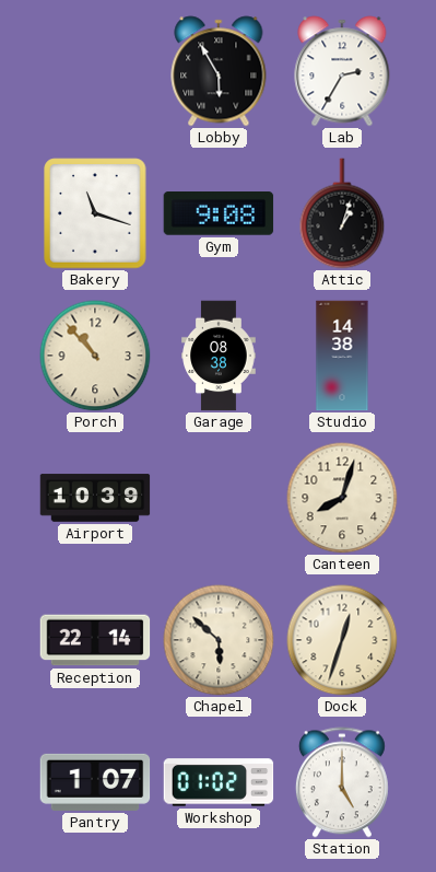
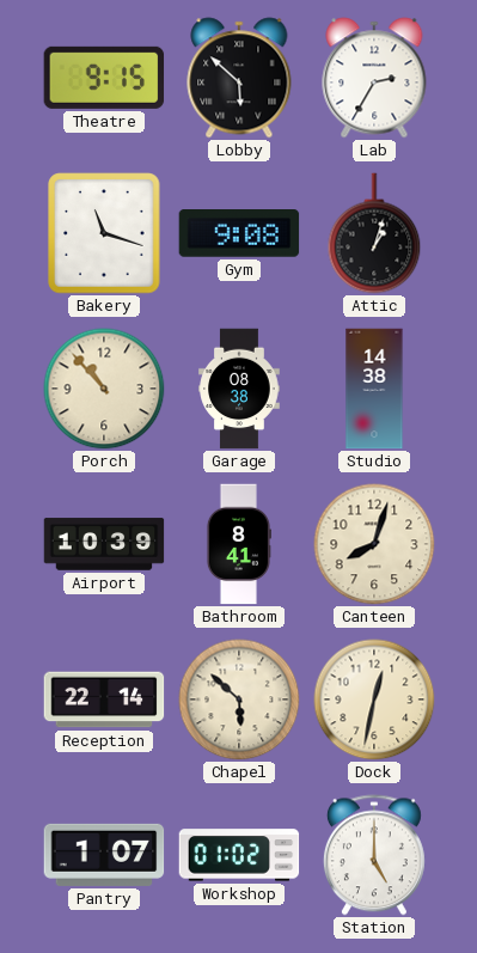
Theatre: none -> 9:15
Lobby: 5:55 -> 5:52
Bathroom: none -> 8:41
Dock: 12:33 -> 12:32
